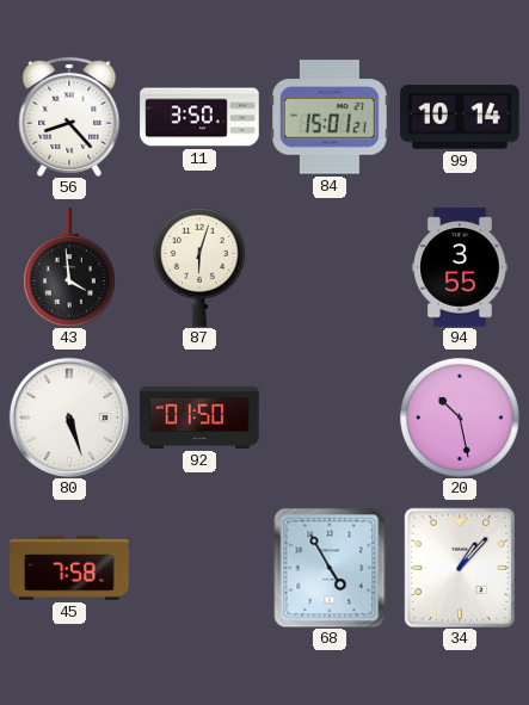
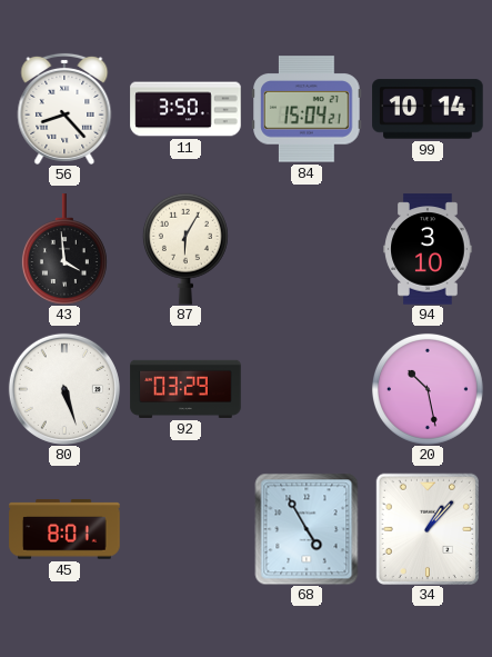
84: 15:01 -> 15:04
87: 6:03 -> 6:05
94: 3:55 -> 3:10
92: 01:50 -> 03:29
45: 7:58 -> 8:01
